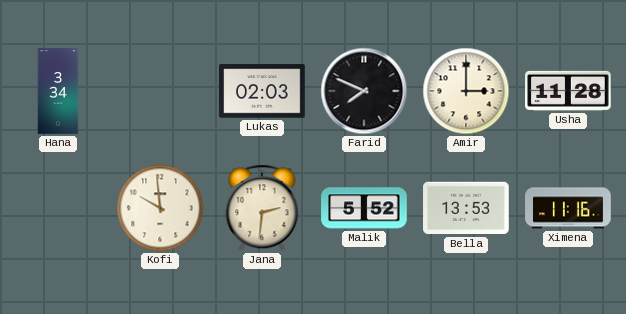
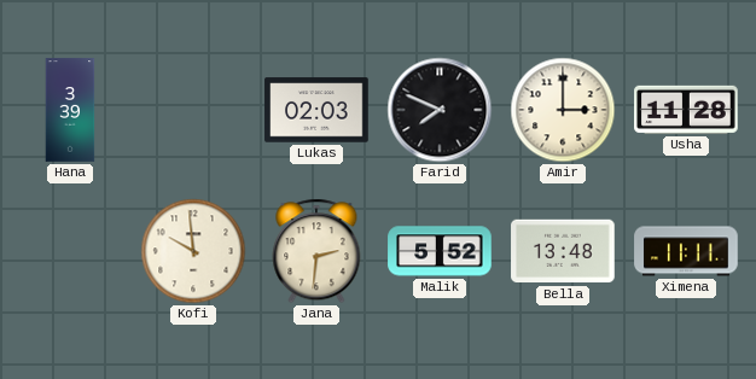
Hana: 3:34 -> 3:39
Bella: 13:53 -> 13:48
Ximena: 11:16 -> 11:11
